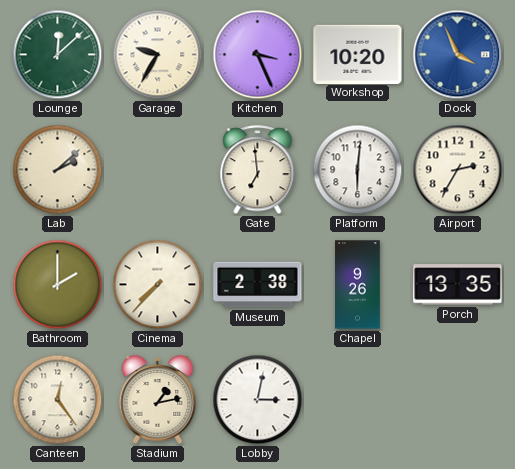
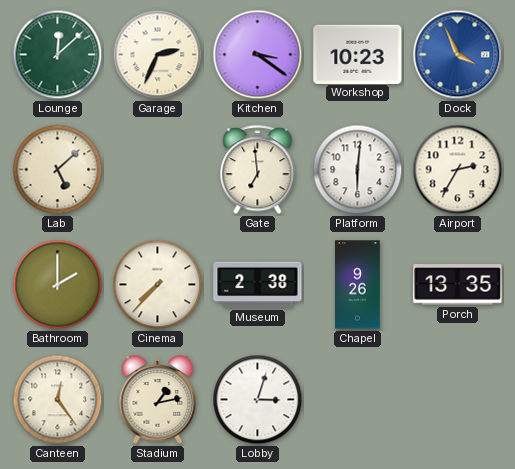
Garage: 9:35 -> 2:34
Kitchen: 3:26 -> 3:21
Workshop: 10:20 -> 10:23
Lab: 2:08 -> 5:08
Lobby: 3:02 -> 3:03
